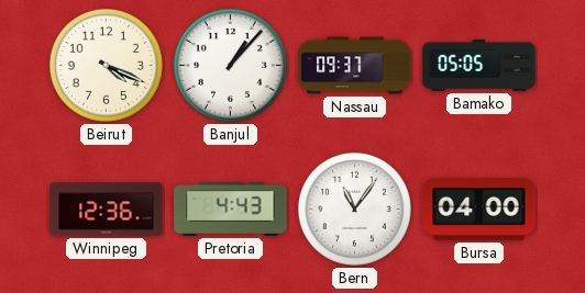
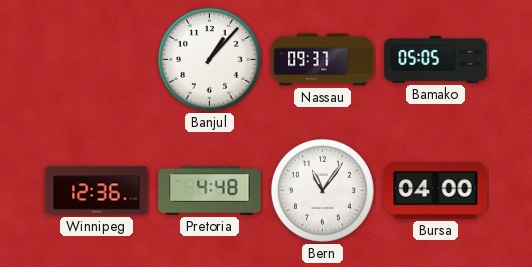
Beirut: 4:19 -> none
Pretoria: 4:43 -> 4:48
